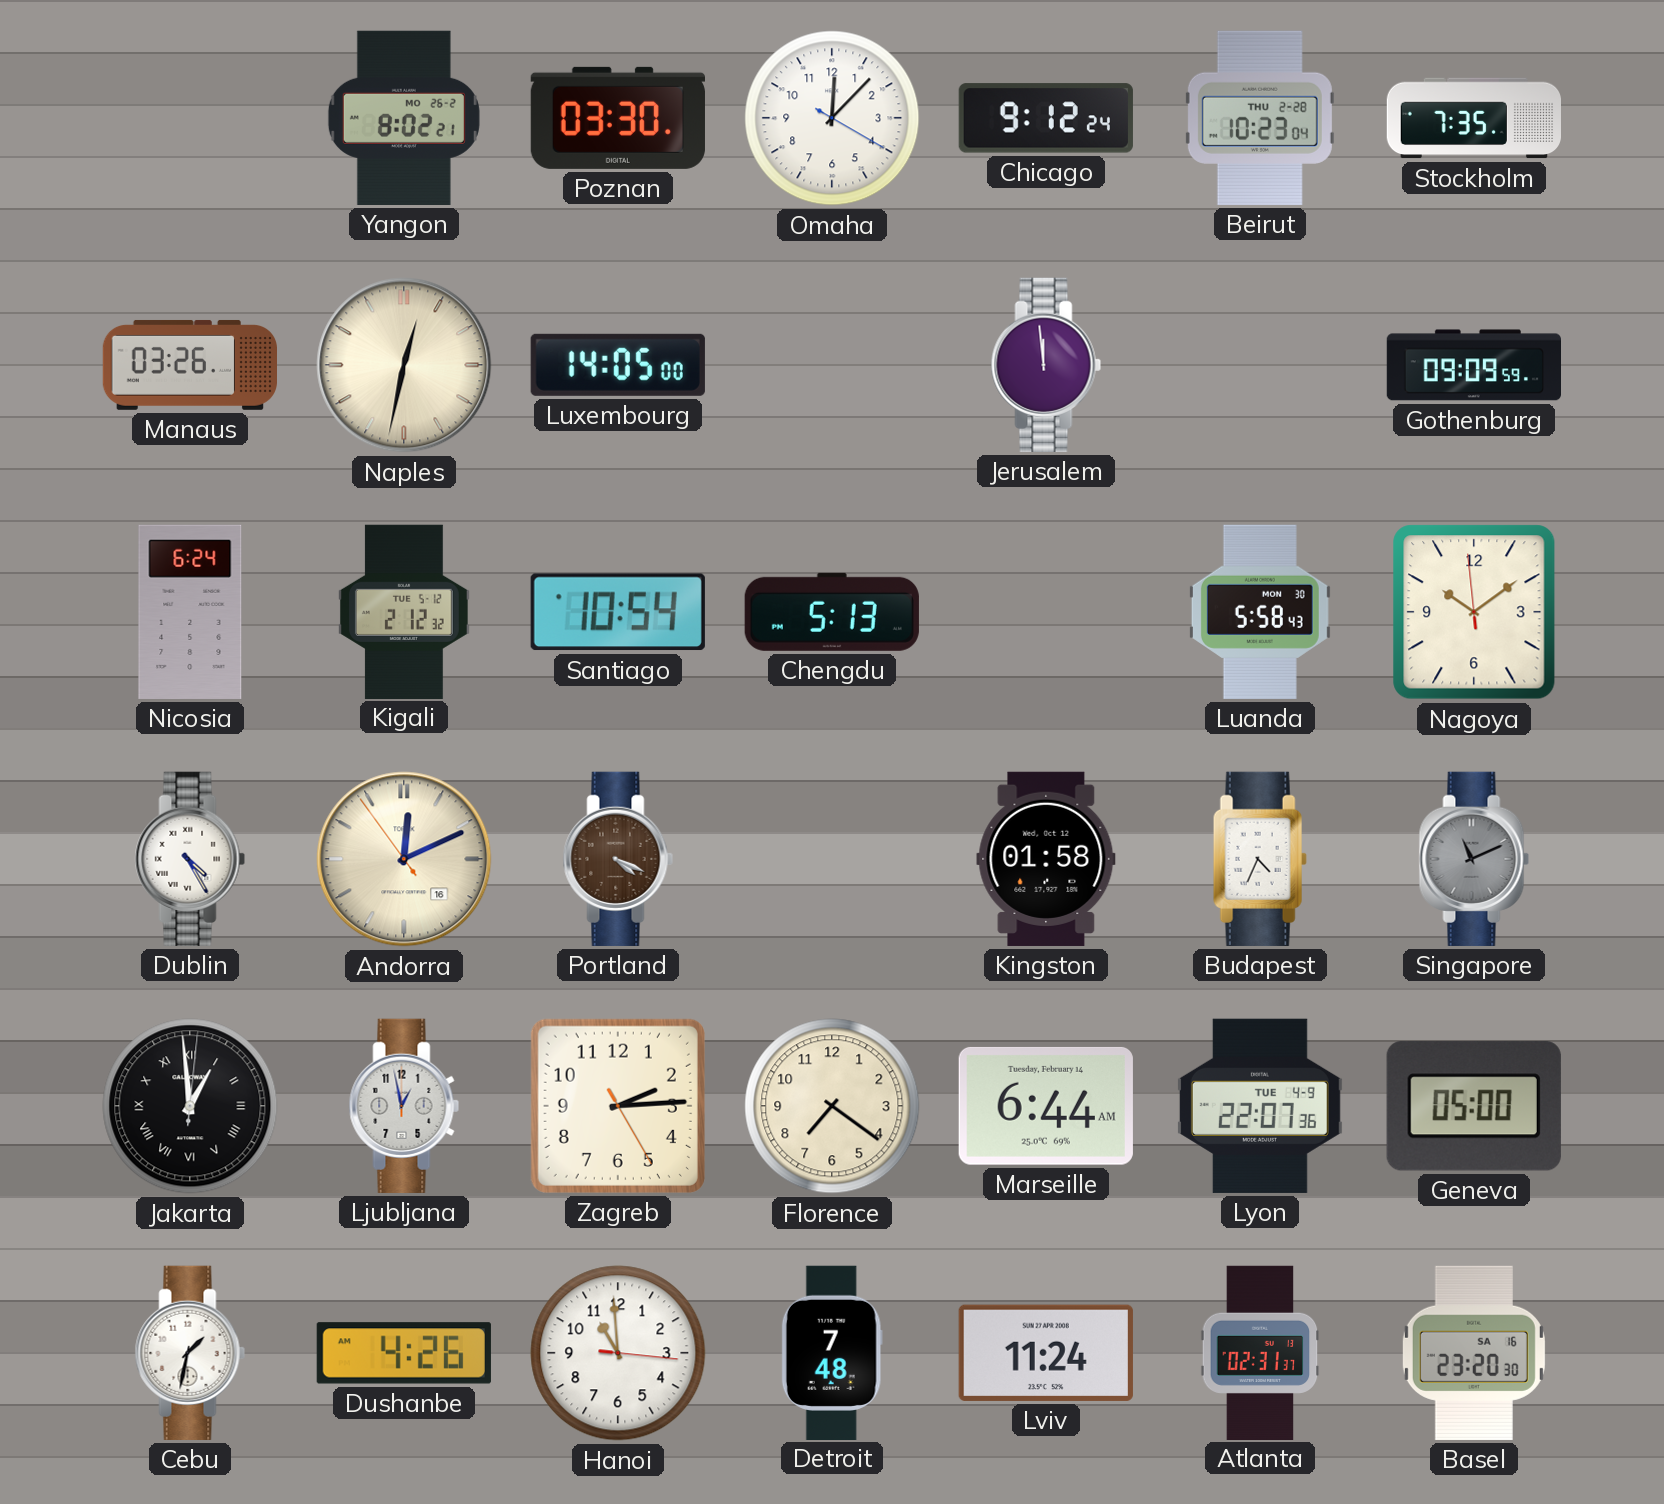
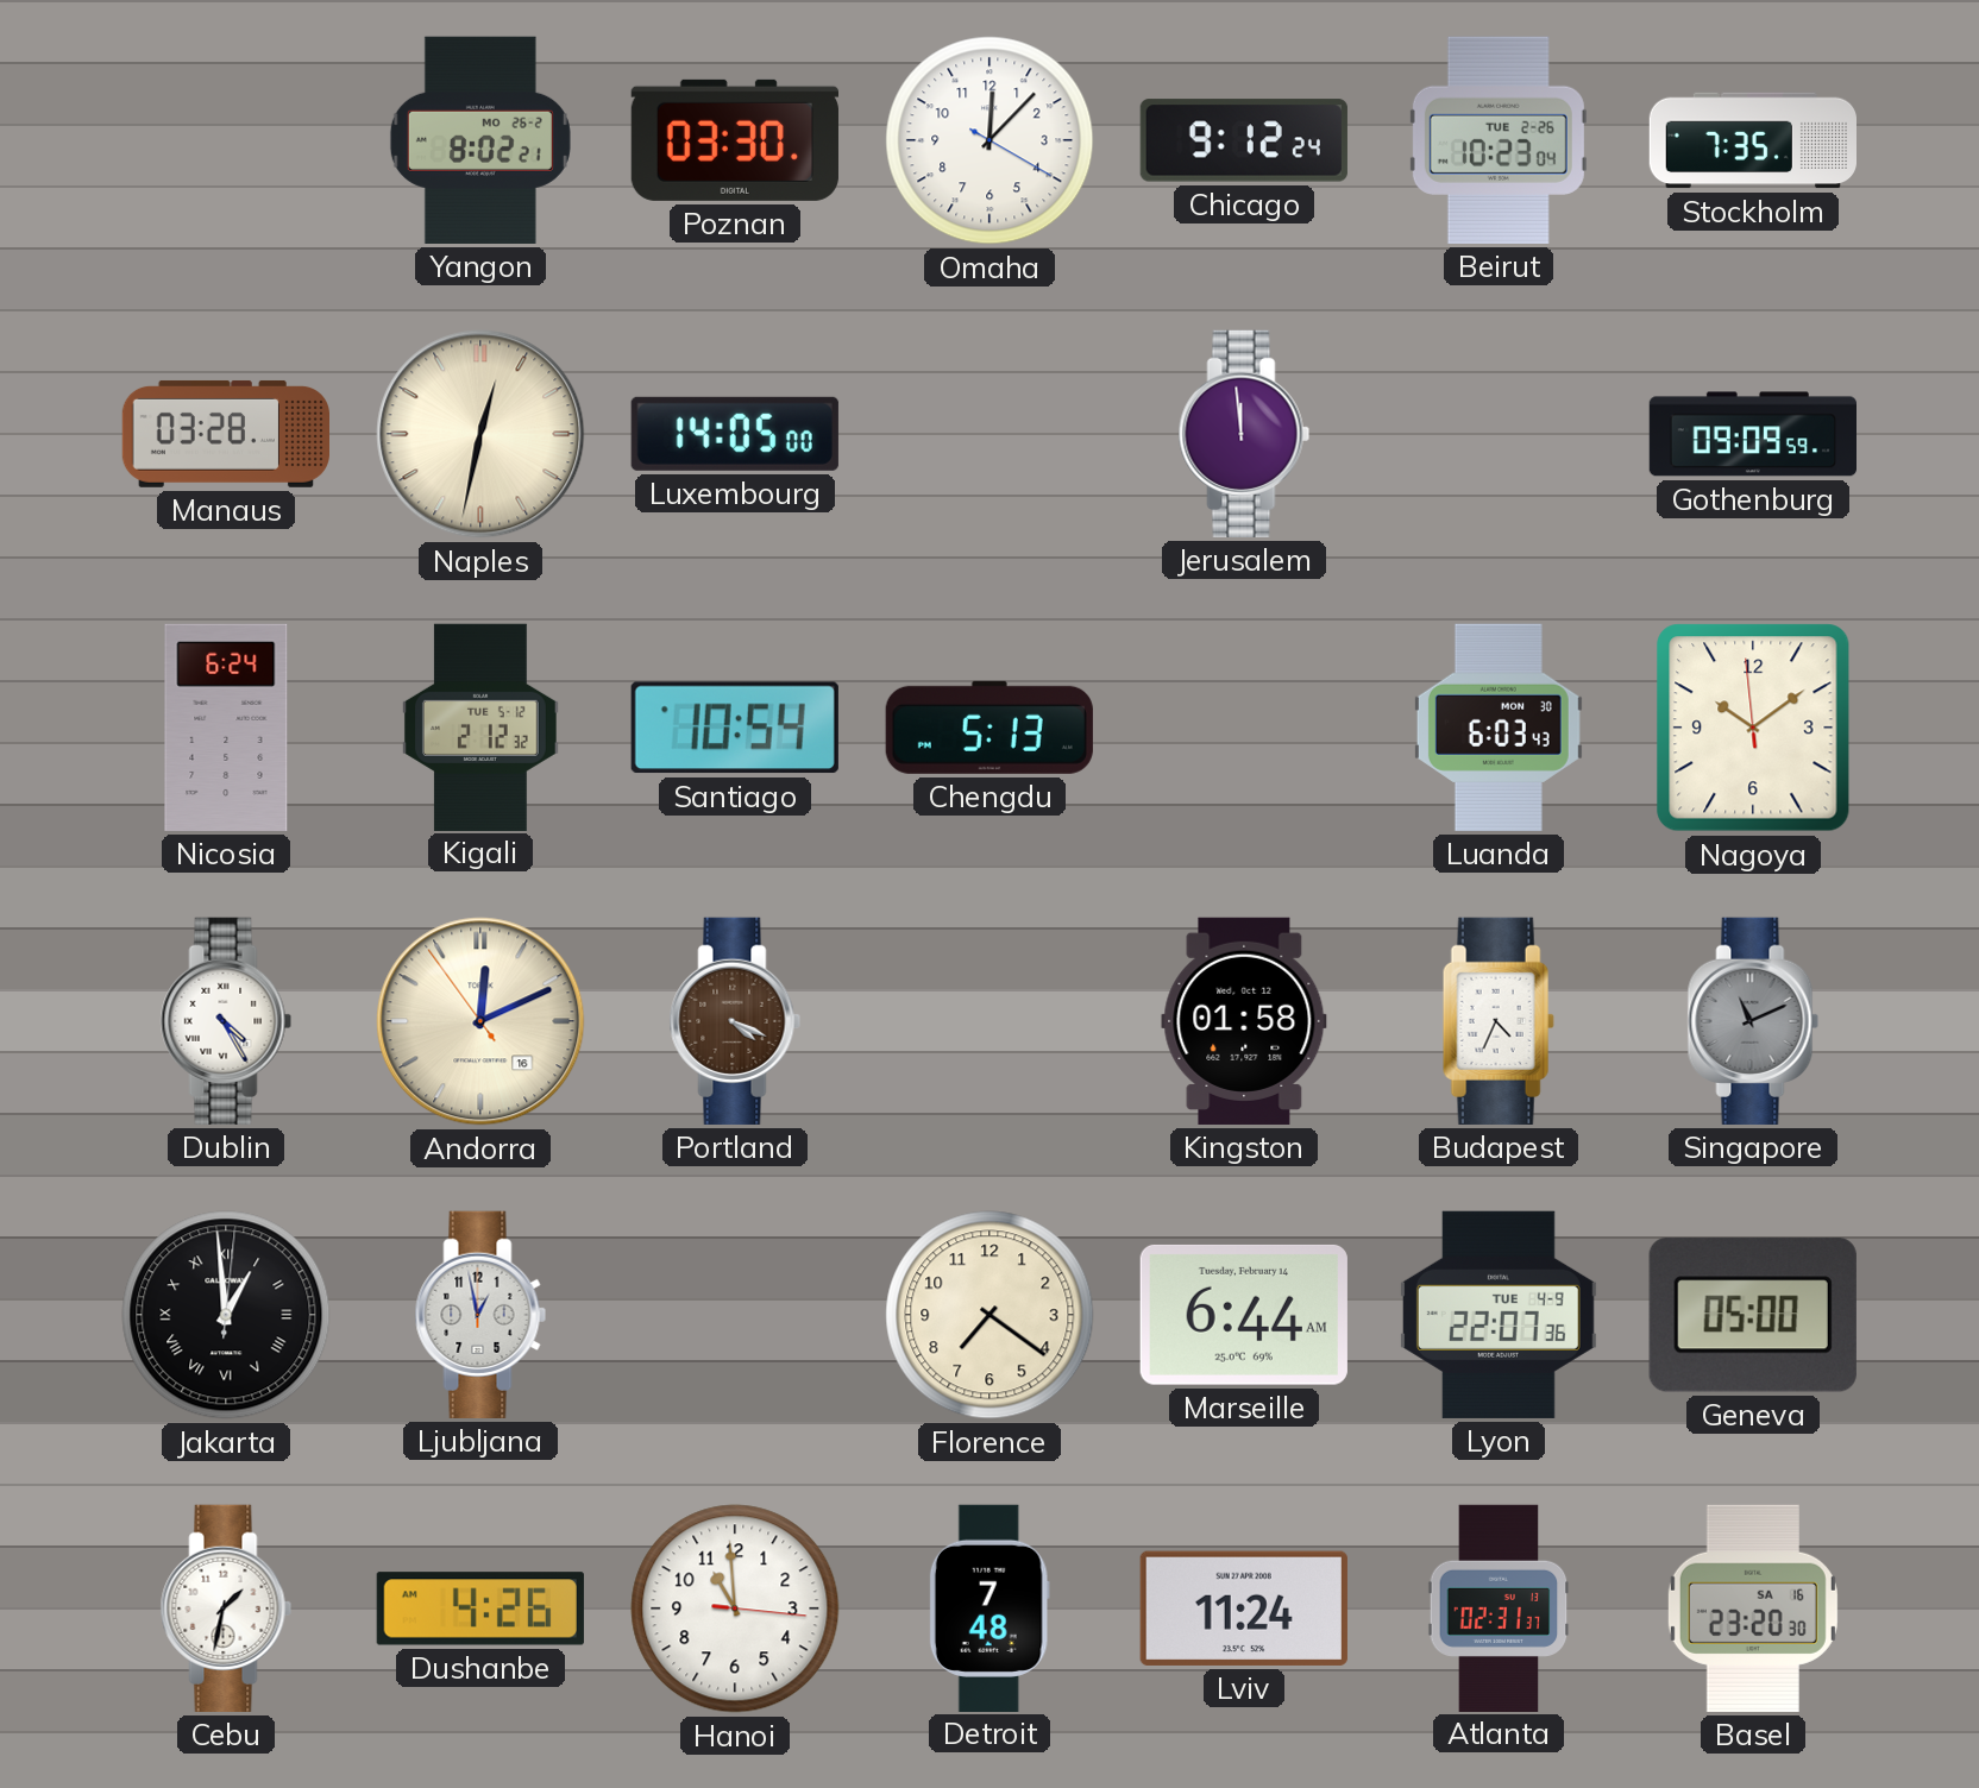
Beirut date: THU 2-28 -> TUE 2-26
Manaus: 03:26 -> 03:28
Luanda: 5:58 -> 6:03
Zagreb: 2:14 -> none
